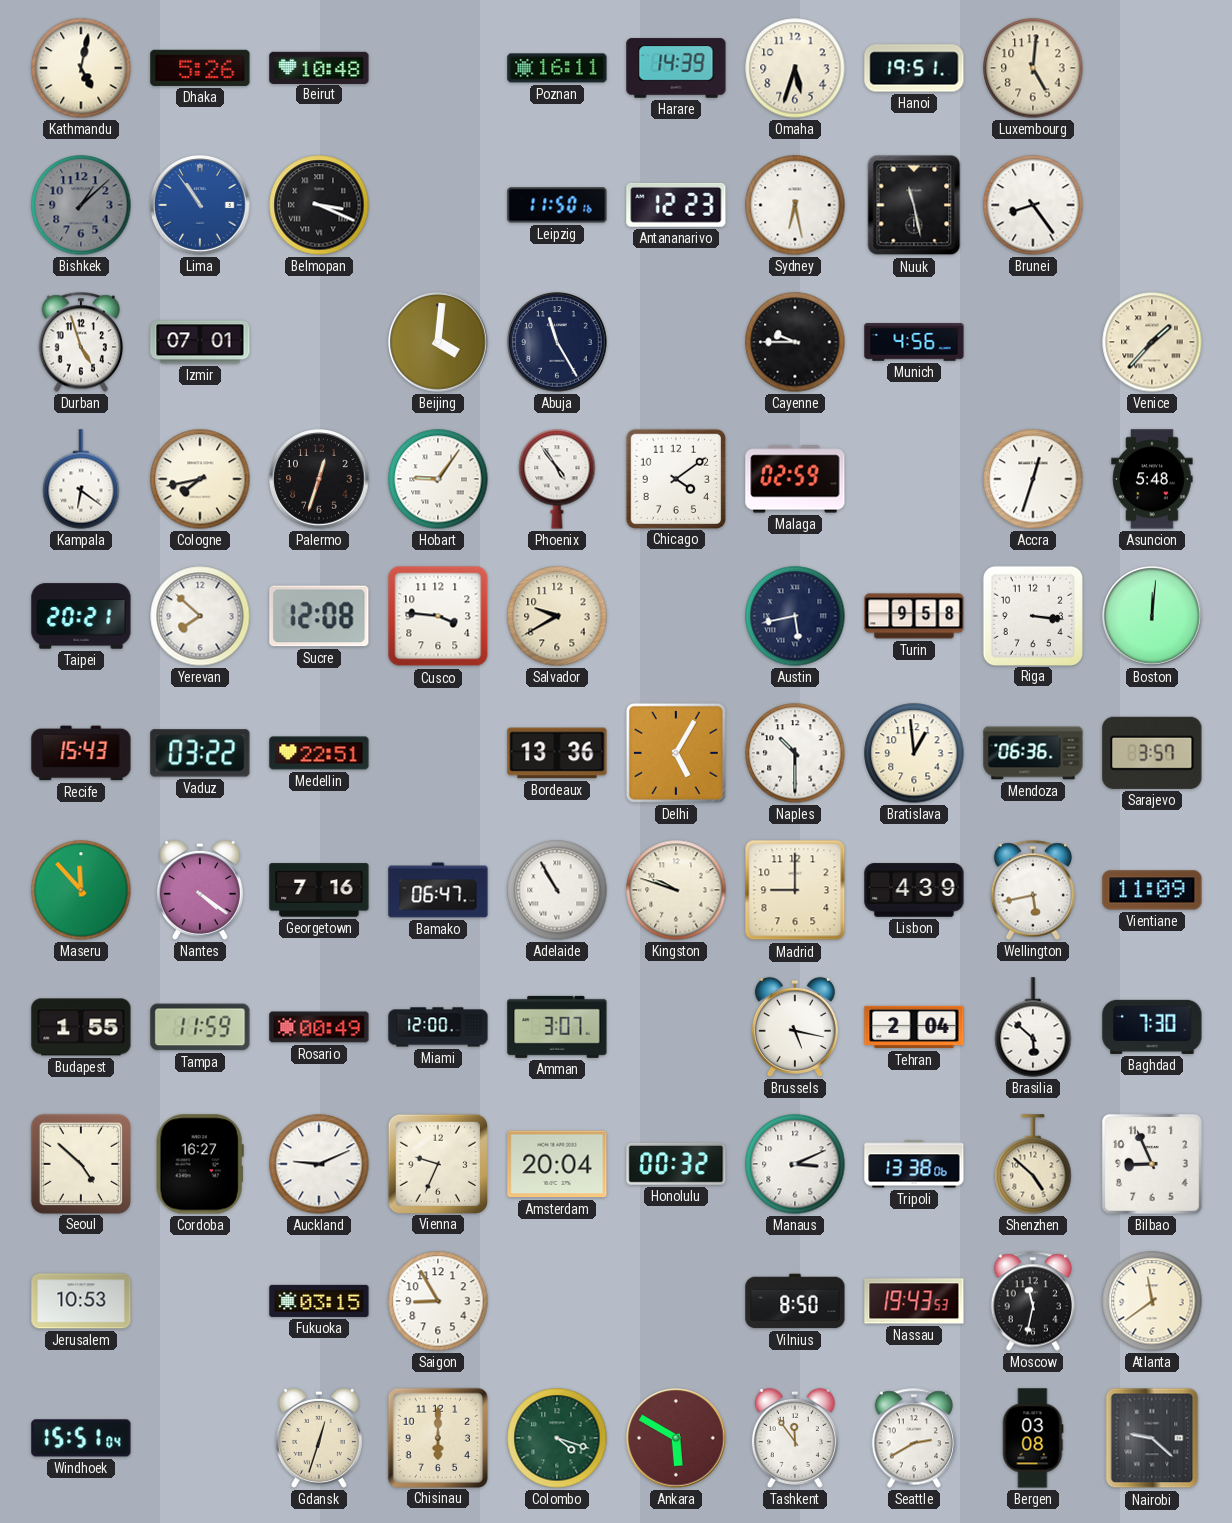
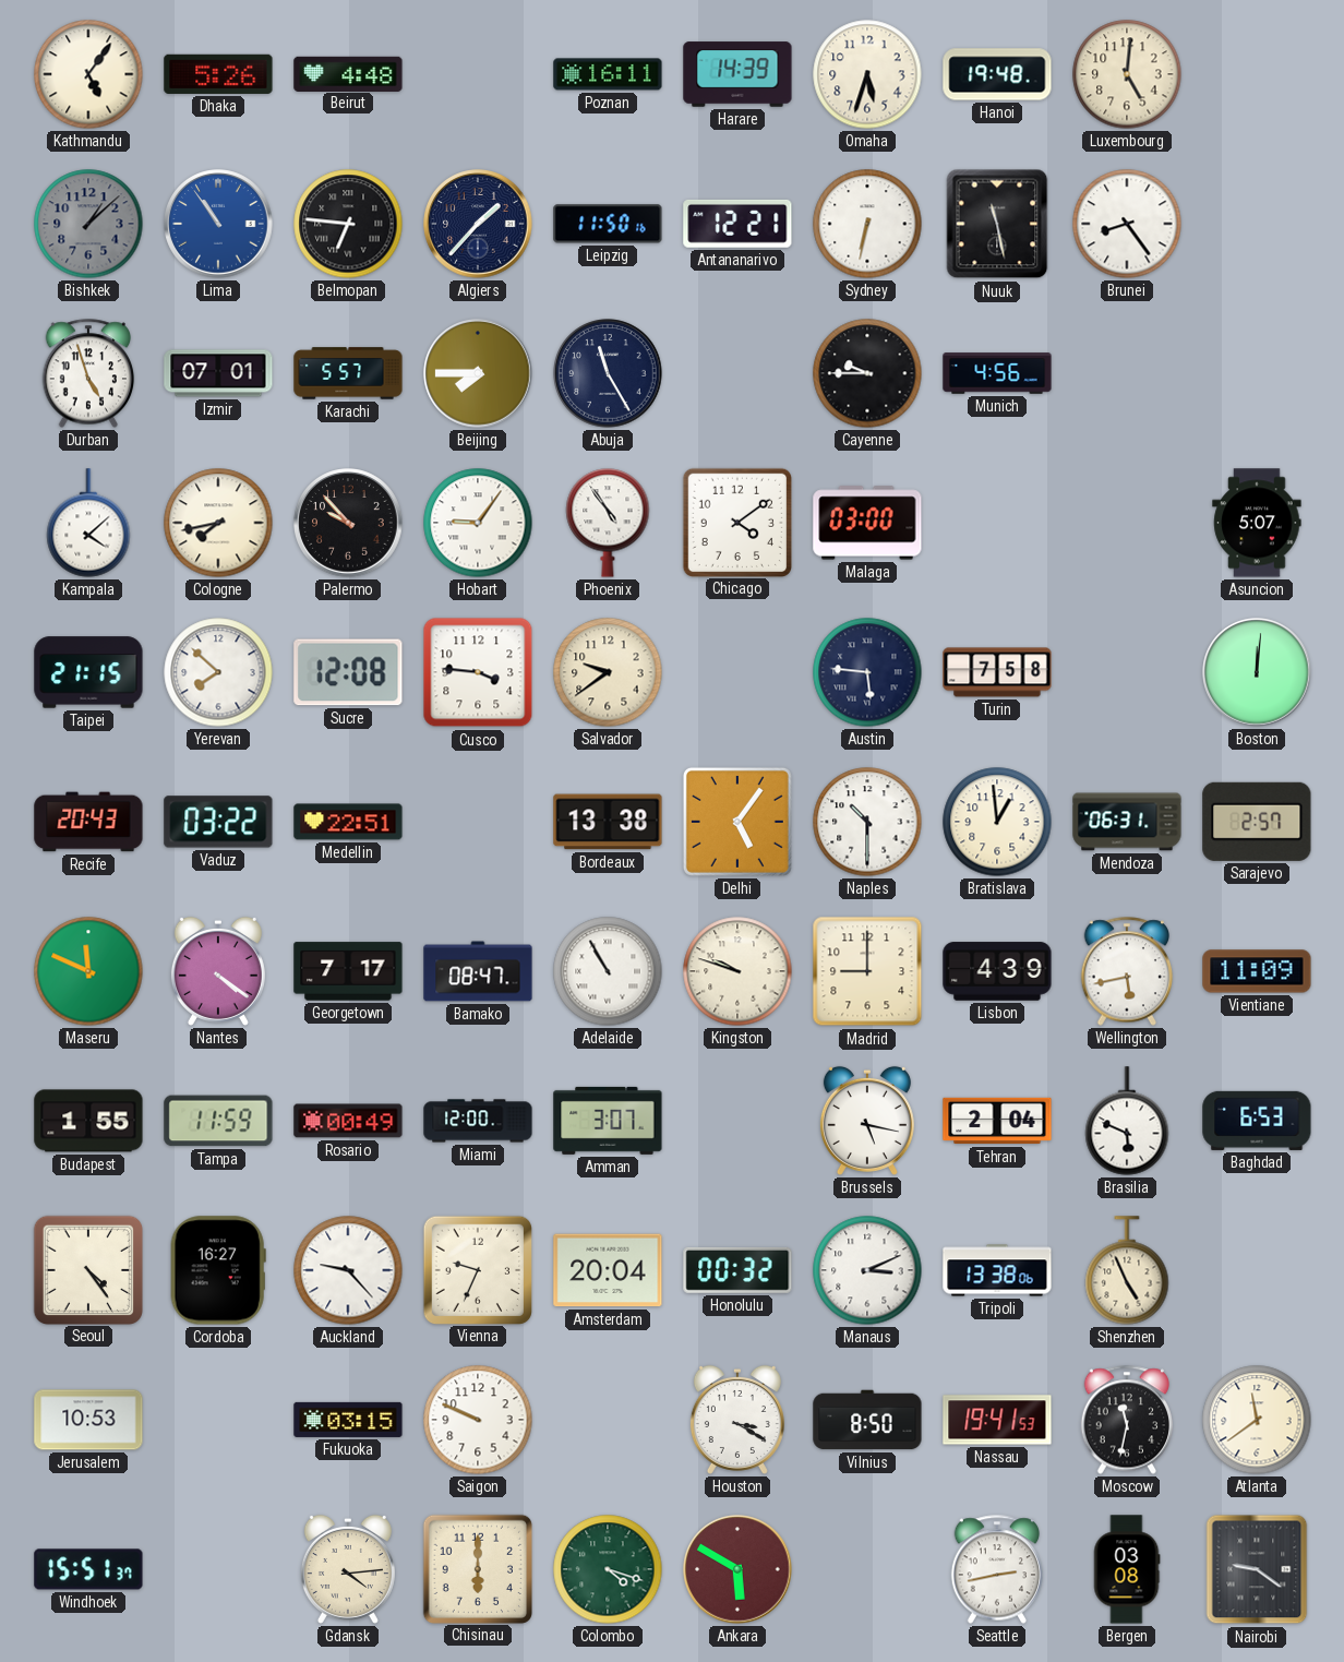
Kathmandu: 5:02 -> 5:06
Beirut: 10:48 -> 4:48
Hanoi: 19:51 -> 19:48
Belmopan: 3:19 -> 6:46
Algiers: none -> 1:37
Antananarivo: 12:23 -> 12:21
Sydney: 6:28 -> 6:32
Karachi: none -> 5:57
Beijing: 4:01 -> 7:45
Venice: 1:37 -> none
Kampala: 6:21 -> 4:08
Palermo: 12:33 -> 9:53
Malaga: 02:59 -> 03:00
Accra: 12:33 -> none
Asuncion: 5:48 -> 5:07
Taipei: 20:21 -> 21:15
Salvador: 9:40 -> 9:39
Austin: 5:43 -> 5:46
Turin: 9:58 -> 7:58
Riga: 3:16 -> none
Recife: 15:43 -> 20:43
Bordeaux: 13:36 -> 13:38
Delhi: 5:05 -> 5:06
Mendoza: 06:36 -> 06:31
Sarajevo: 3:57 -> 2:57
Maseru: 11:53 -> 11:49
Georgetown: 7:16 -> 7:17
Bamako: 06:47 -> 08:47
Brasilia: 5:52 -> 5:49
Baghdad: 7:30 -> 6:53
Seoul: 4:52 -> 4:24
Auckland: 9:11 -> 9:23
Shenzhen: 4:52 -> 4:56
Bilbao: 8:56 -> none
Saigon: 8:55 -> 9:49
Houston: none -> 3:20
Nassau: 19:43 -> 19:41
Windhoek: 15:51:04 -> 15:51:37
Gdansk: 12:33 -> 4:14
Tashkent: 11:54 -> none
Seattle: 2:40 -> 2:43
Nairobi: 9:22 -> 9:21
